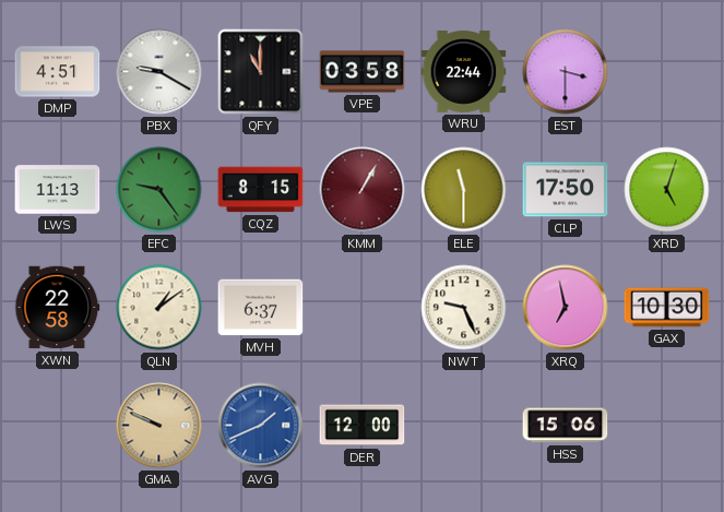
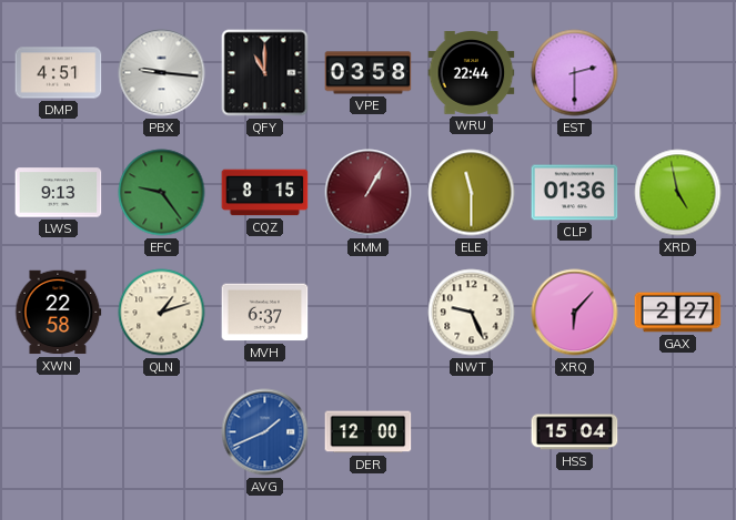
PBX: 9:20 -> 9:16
EST: 3:30 -> 2:30
LWS: 11:13 -> 9:13
CLP: 17:50 -> 01:36
XRD: 5:03 -> 4:58
QLN: 1:09 -> 1:12
XRQ: 6:58 -> 6:07
GAX: 10:30 -> 2:27
GMA: 9:49 -> none
HSS: 15:06 -> 15:04
